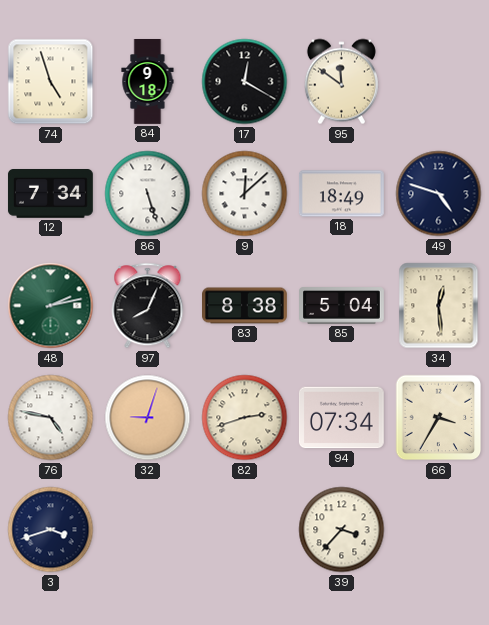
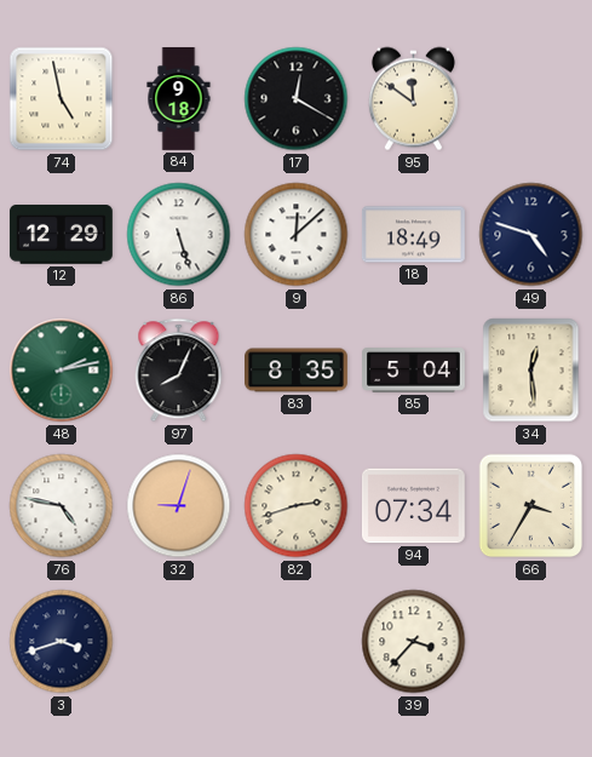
74: 4:57 -> 4:58
12: 7:34 -> 12:29
83: 8:38 -> 8:35
